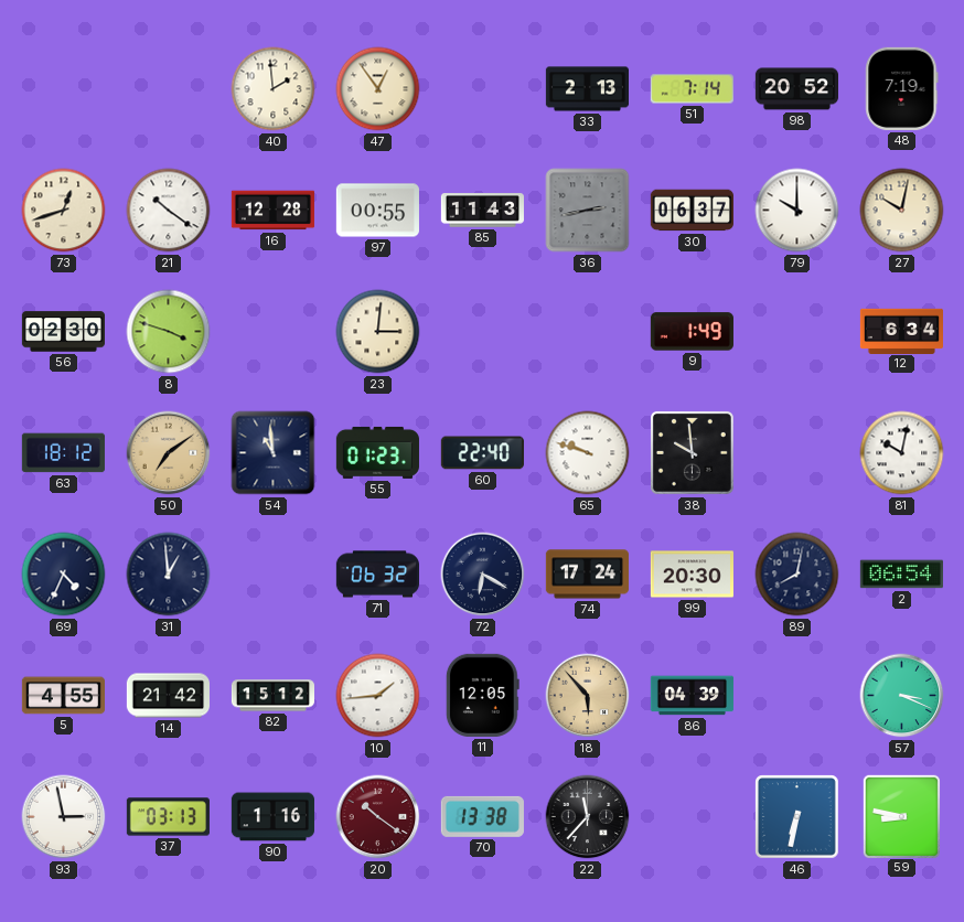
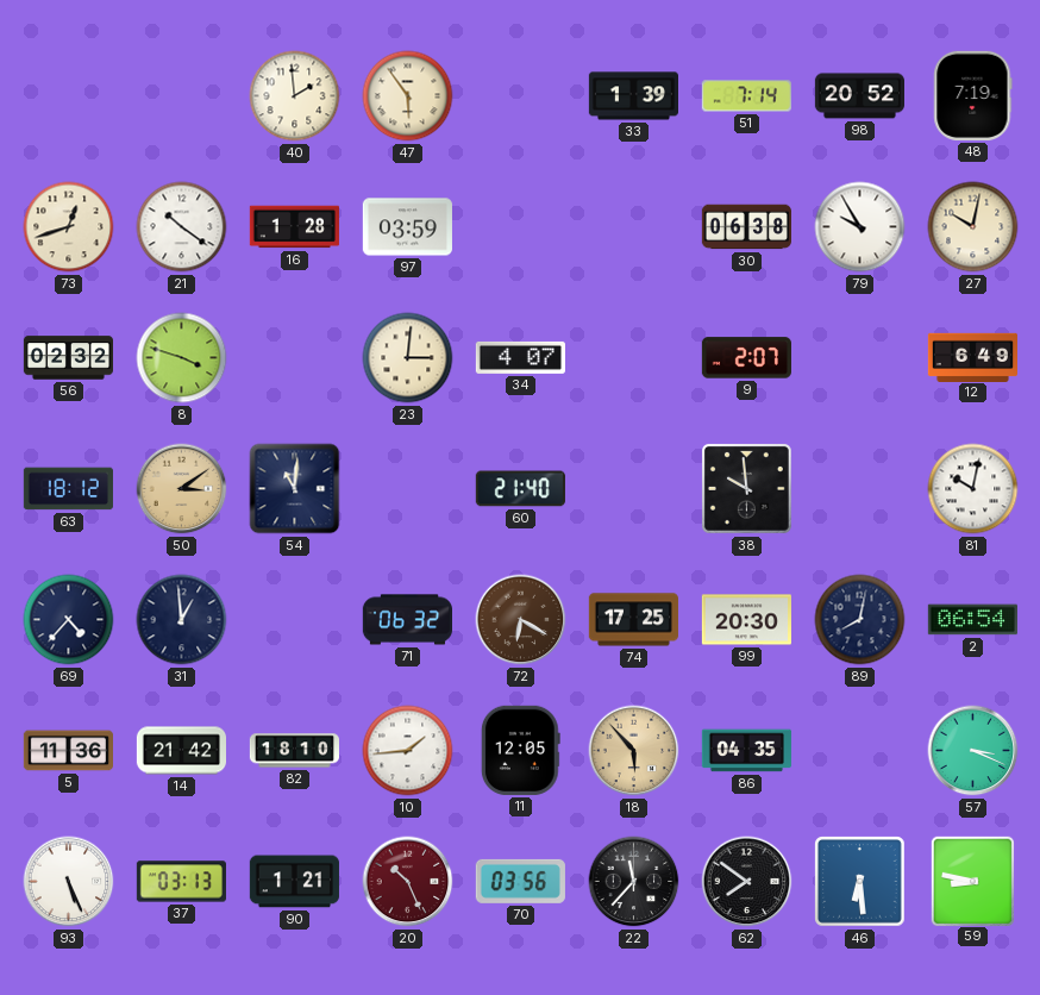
47: 12:54 -> 5:54
33: 2:13 -> 1:39
16: 12:28 -> 1:28
97: 00:55 -> 03:59
85: 11:43 -> none
36: 2:43 -> none
30: 06:37 -> 06:38
79: 10:00 -> 9:55
56: 02:30 -> 02:32
34: none -> 4:07
9: 1:49 -> 2:07
12: 6:34 -> 6:49
50: 7:09 -> 3:09
54: 10:59 -> 11:01
55: 01:23 -> none
60: 22:40 -> 21:40
65: 9:48 -> none
69: 4:34 -> 4:37
72 dial: navy -> brown
74: 17:24 -> 17:25
5: 4:55 -> 11:36
82: 15:12 -> 18:10
86: 04:39 -> 04:35
93: 2:58 -> 5:26
90: 1:16 -> 1:21
20: 10:21 -> 10:26
70: 13:38 -> 03:56
62: none -> 7:51
46: 6:32 -> 6:29
